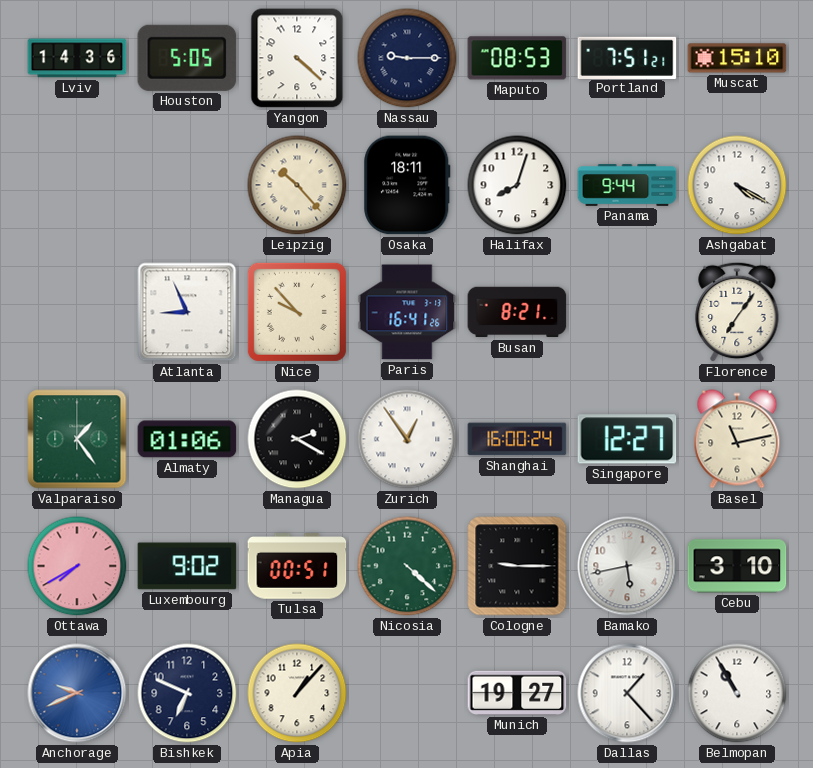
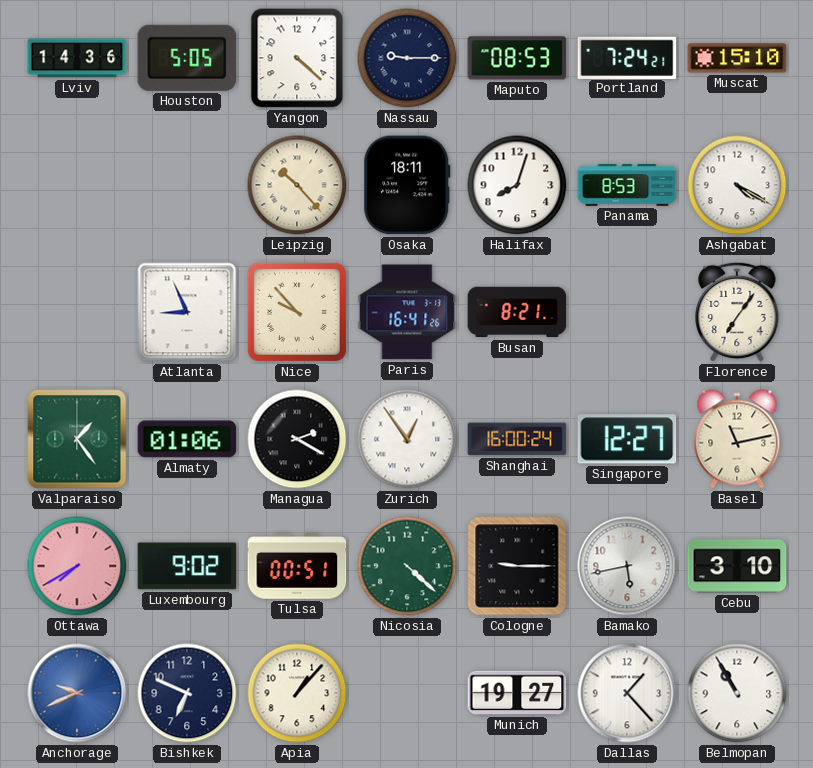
Portland: 7:51 -> 7:24
Panama: 9:44 -> 8:53
